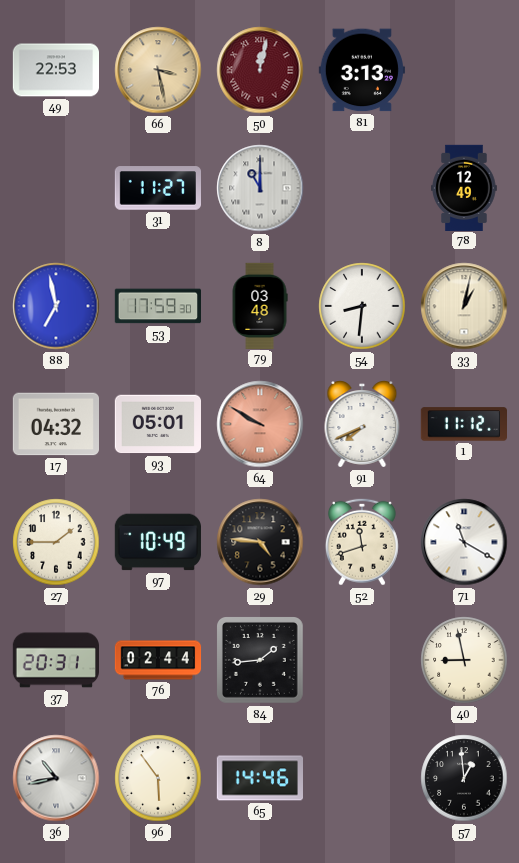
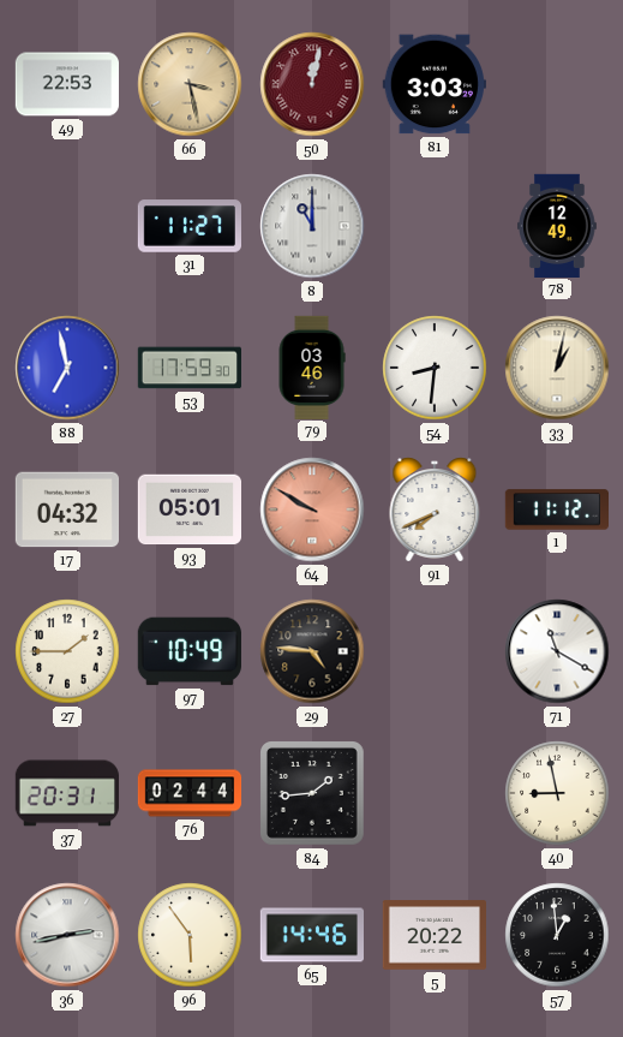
81: 3:13 -> 3:03
79: 03:48 -> 03:46
52: 11:42 -> none
36: 10:43 -> 2:43
5: none -> 20:22
